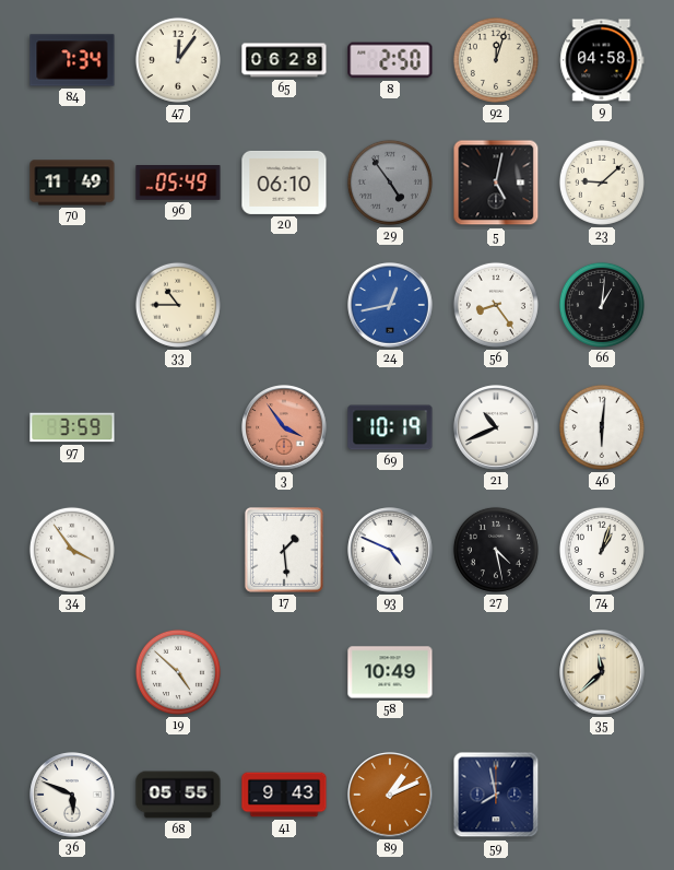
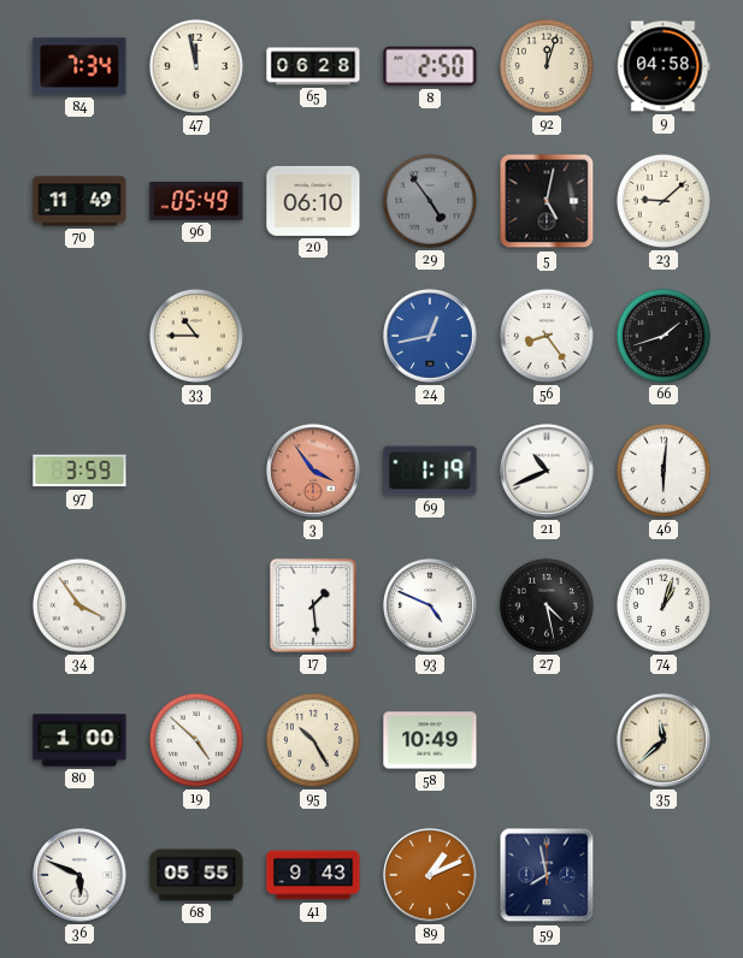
47: 12:06 -> 11:58
66: 1:01 -> 1:42
69: 10:19 -> 1:19
80: none -> 1:00
95: none -> 10:25
